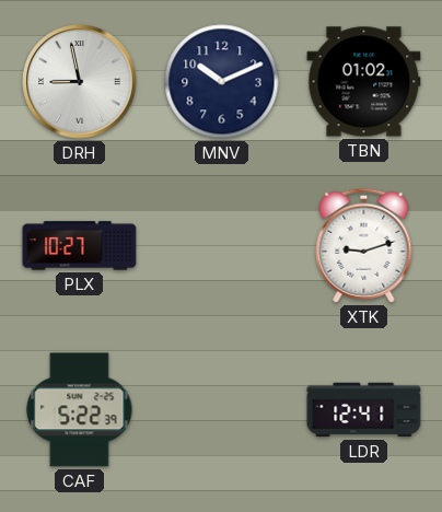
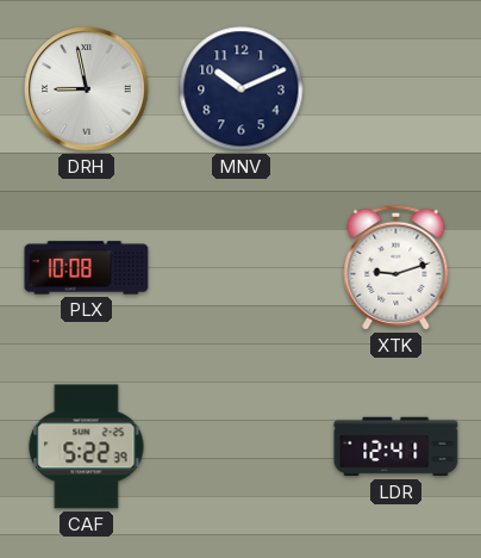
TBN: 01:02 -> none
PLX: 10:27 -> 10:08
